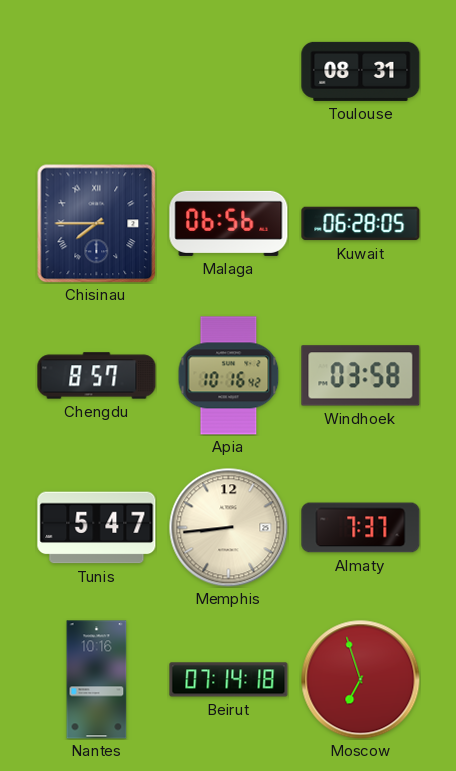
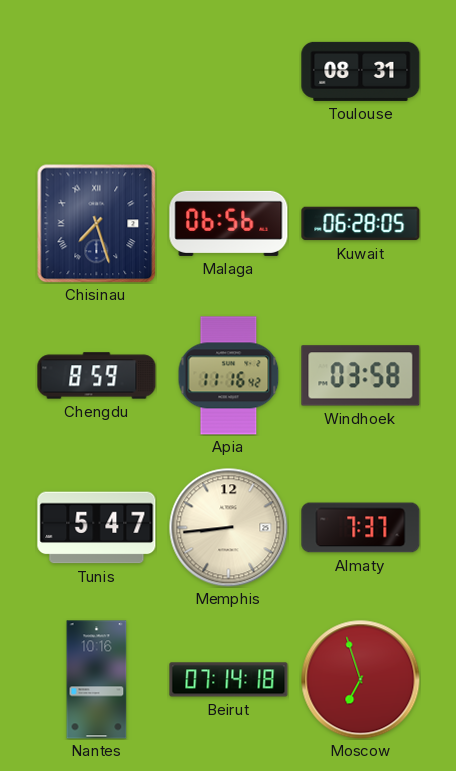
Chisinau: 7:45 -> 7:27
Chengdu: 8:57 -> 8:59
Apia: 10:16 -> 11:16
